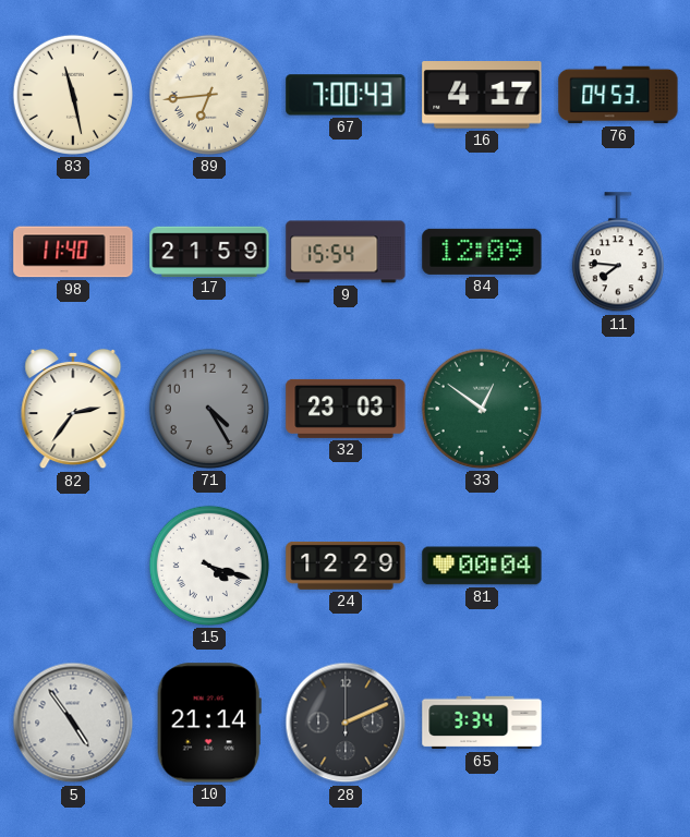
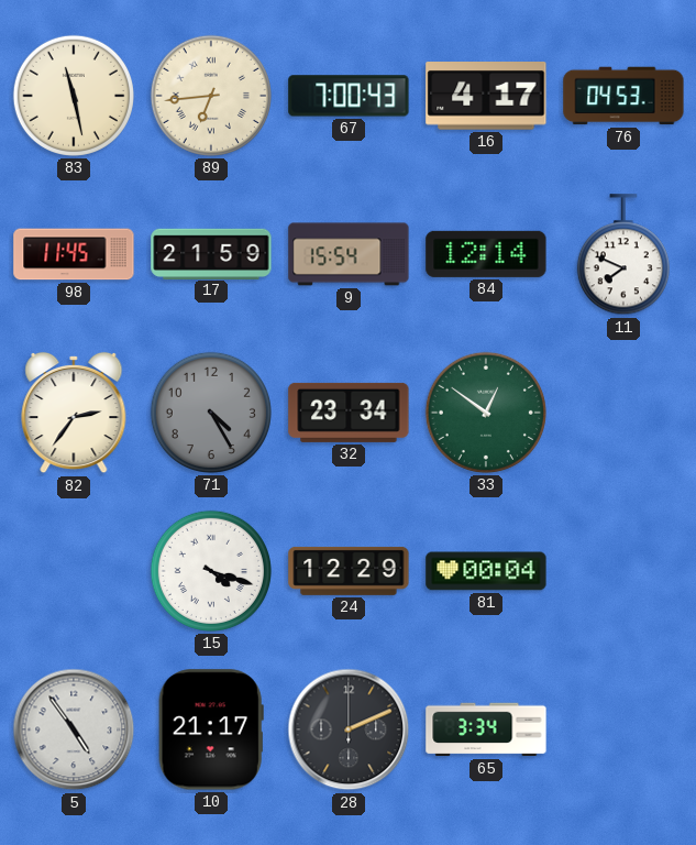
98: 11:40 -> 11:45
84: 12:09 -> 12:14
11: 7:46 -> 7:49
32: 23:03 -> 23:34
10: 21:14 -> 21:17
